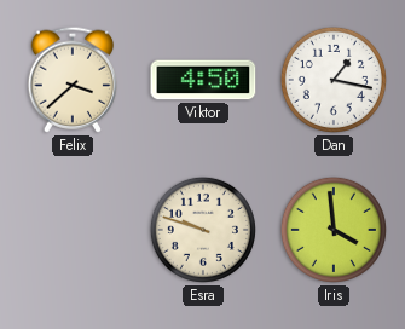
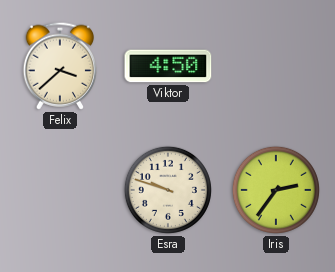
Dan: 1:17 -> none
Iris: 3:59 -> 2:36
